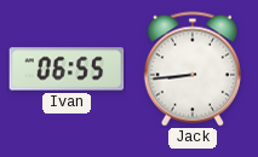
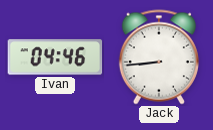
Ivan: 06:55 -> 04:46
